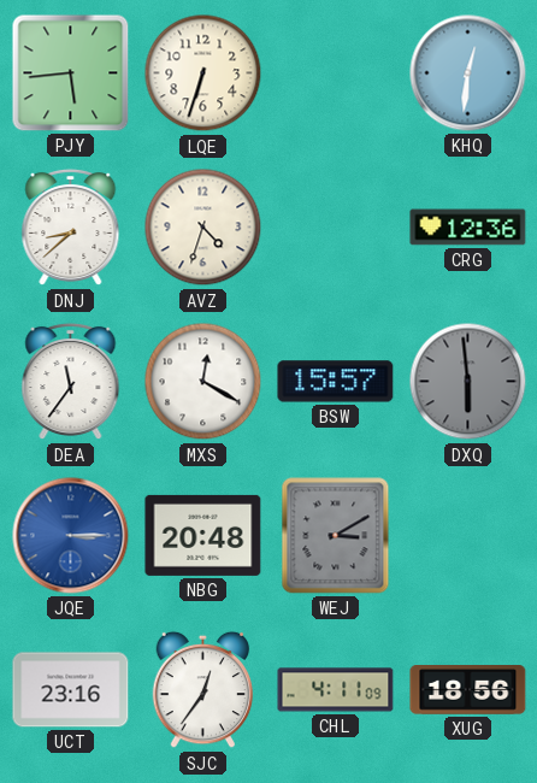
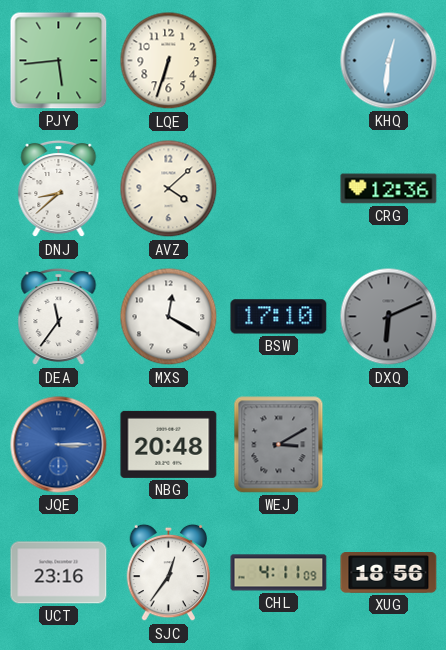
AVZ: 4:33 -> 4:08
BSW: 15:57 -> 17:10
DXQ: 5:59 -> 6:11
